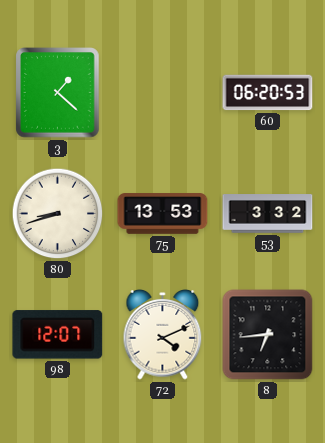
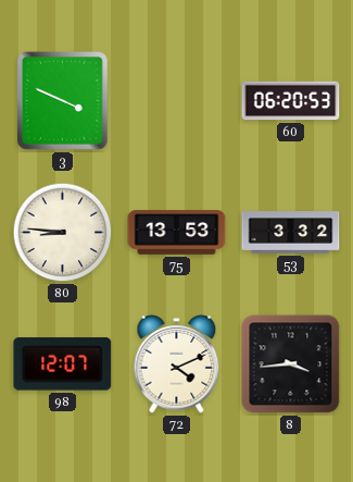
3: 1:22 -> 3:49
80: 8:42 -> 8:46
8: 6:44 -> 3:44
